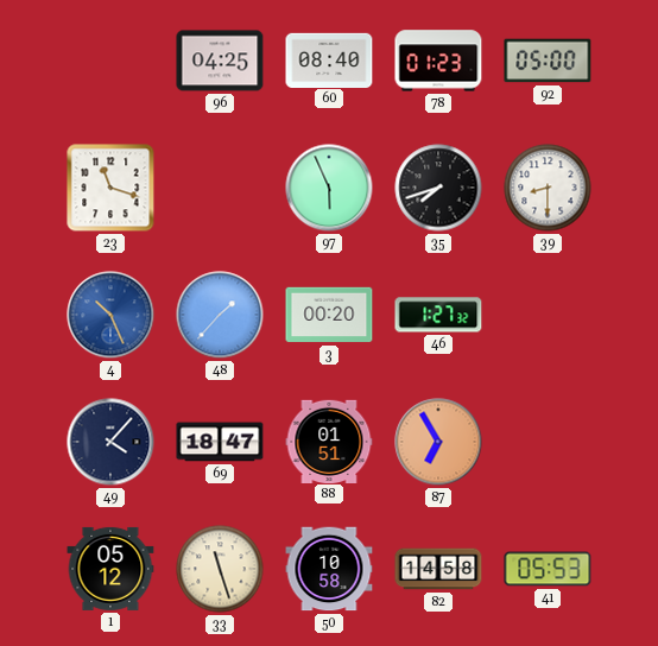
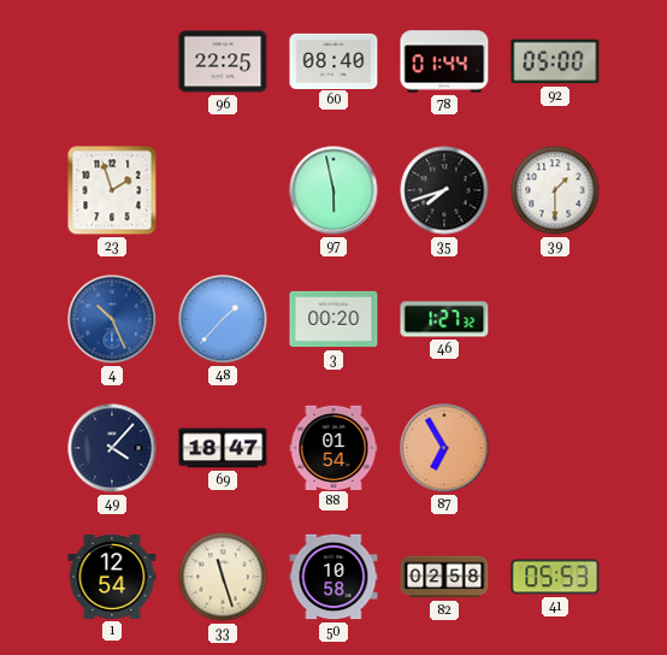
96: 04:25 -> 22:25
78: 01:23 -> 01:44
23: 11:18 -> 1:57
97: 5:56 -> 5:58
39: 8:30 -> 1:30
88: 01:51 -> 01:54
1: 05:12 -> 12:54
82: 14:58 -> 02:58
